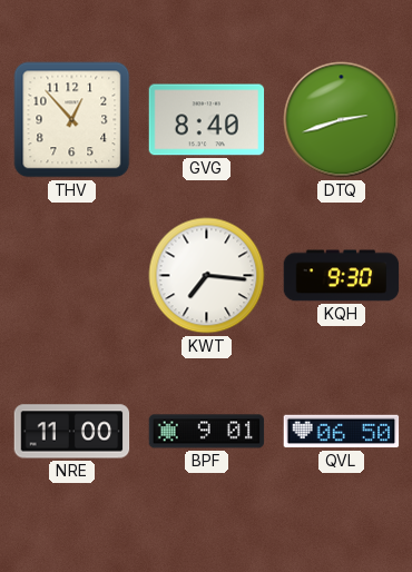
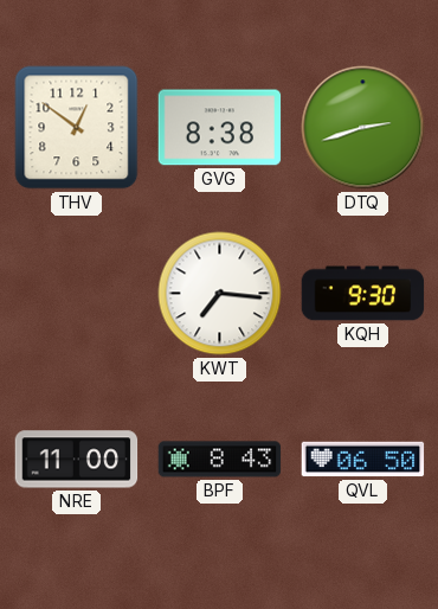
THV: 12:53 -> 12:51
GVG: 8:40 -> 8:38
BPF: 9:01 -> 8:43
